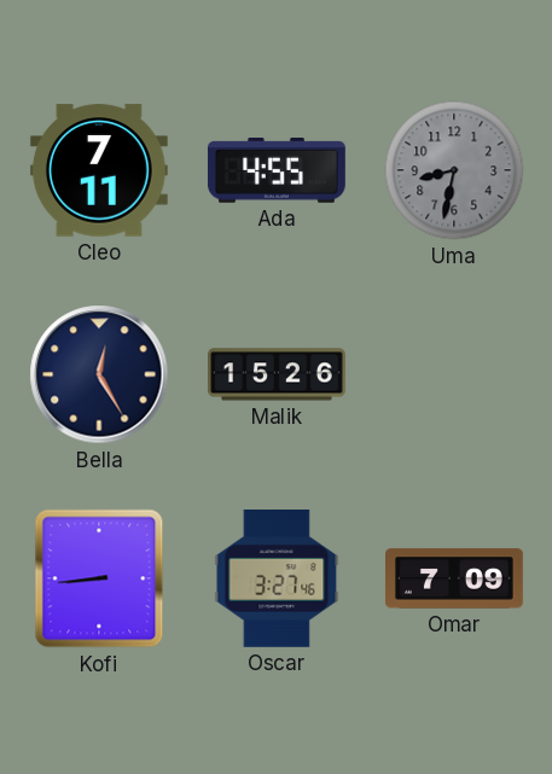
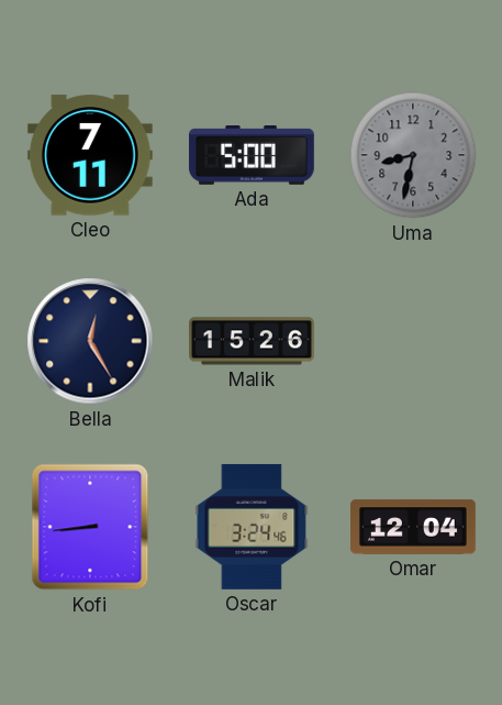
Ada: 4:55 -> 5:00
Oscar: 3:27 -> 3:24
Omar: 7:09 -> 12:04
